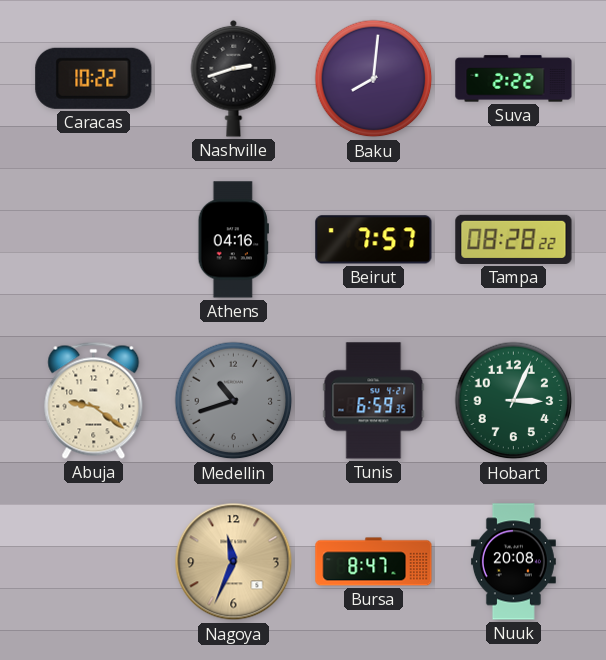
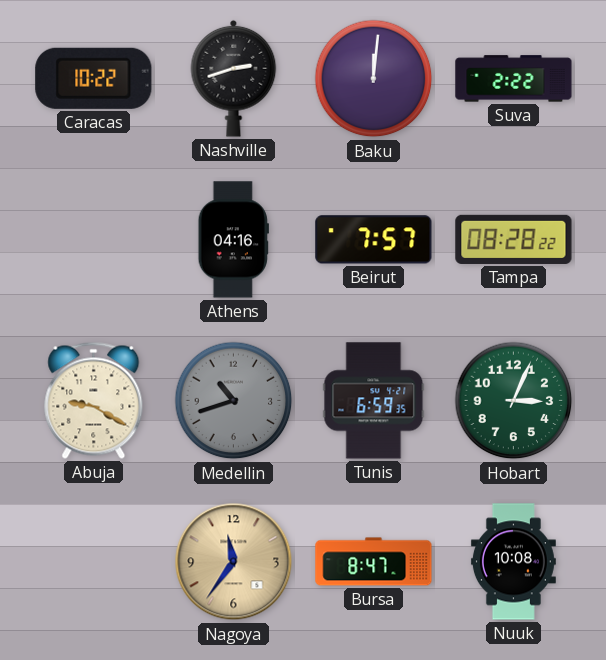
Baku: 8:01 -> 12:01
Abuja: 9:21 -> 9:20
Nagoya: 11:34 -> 11:36
Nuuk: 20:08 -> 10:08
